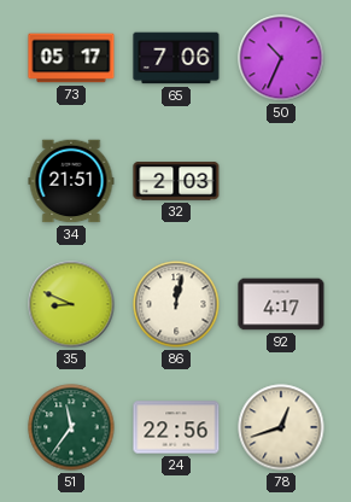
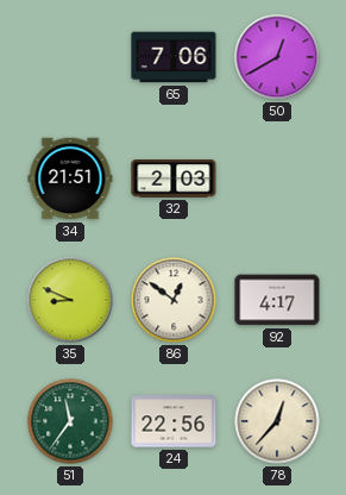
73: 05:17 -> none
50: 10:34 -> 12:40
86: 12:02 -> 12:51
78: 12:42 -> 12:37
